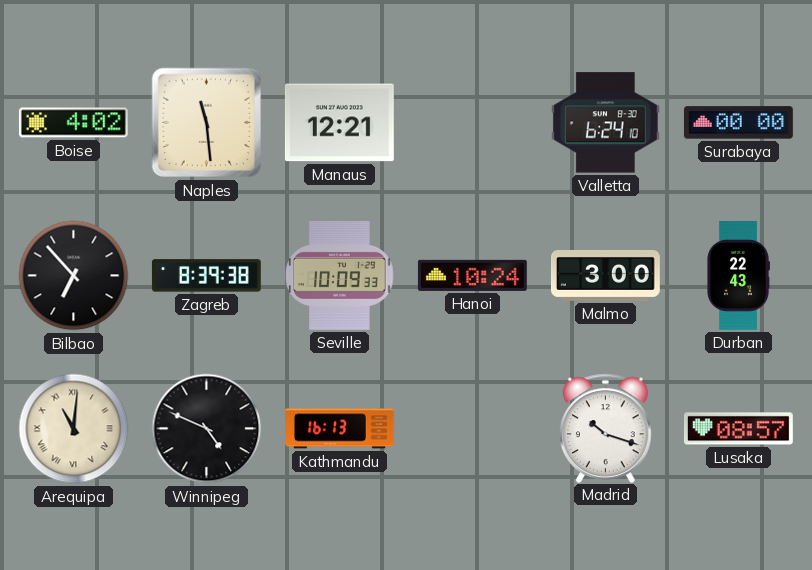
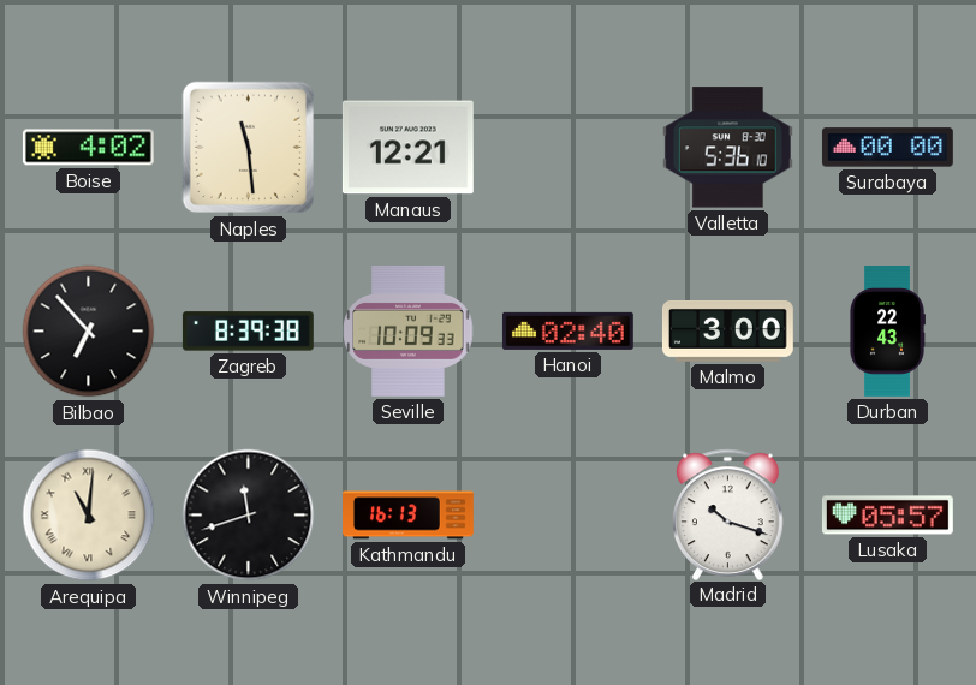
Valletta: 6:24 -> 5:36
Hanoi: 10:24 -> 02:40
Winnipeg: 4:49 -> 11:42
Lusaka: 08:57 -> 05:57
